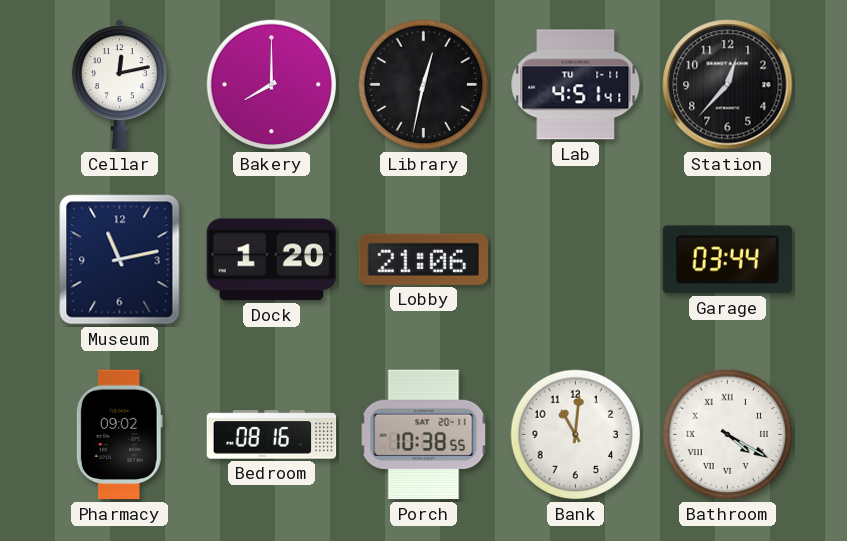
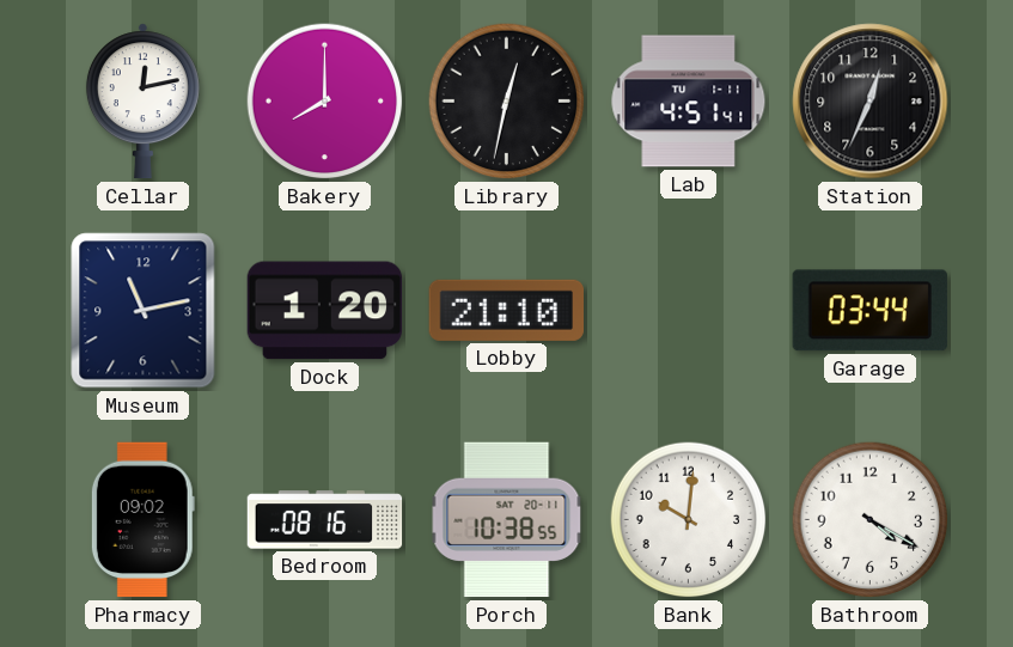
Station: 12:37 -> 12:34
Lobby: 21:06 -> 21:10
Bank: 11:01 -> 10:01
Bathroom numerals: Roman -> Arabic
